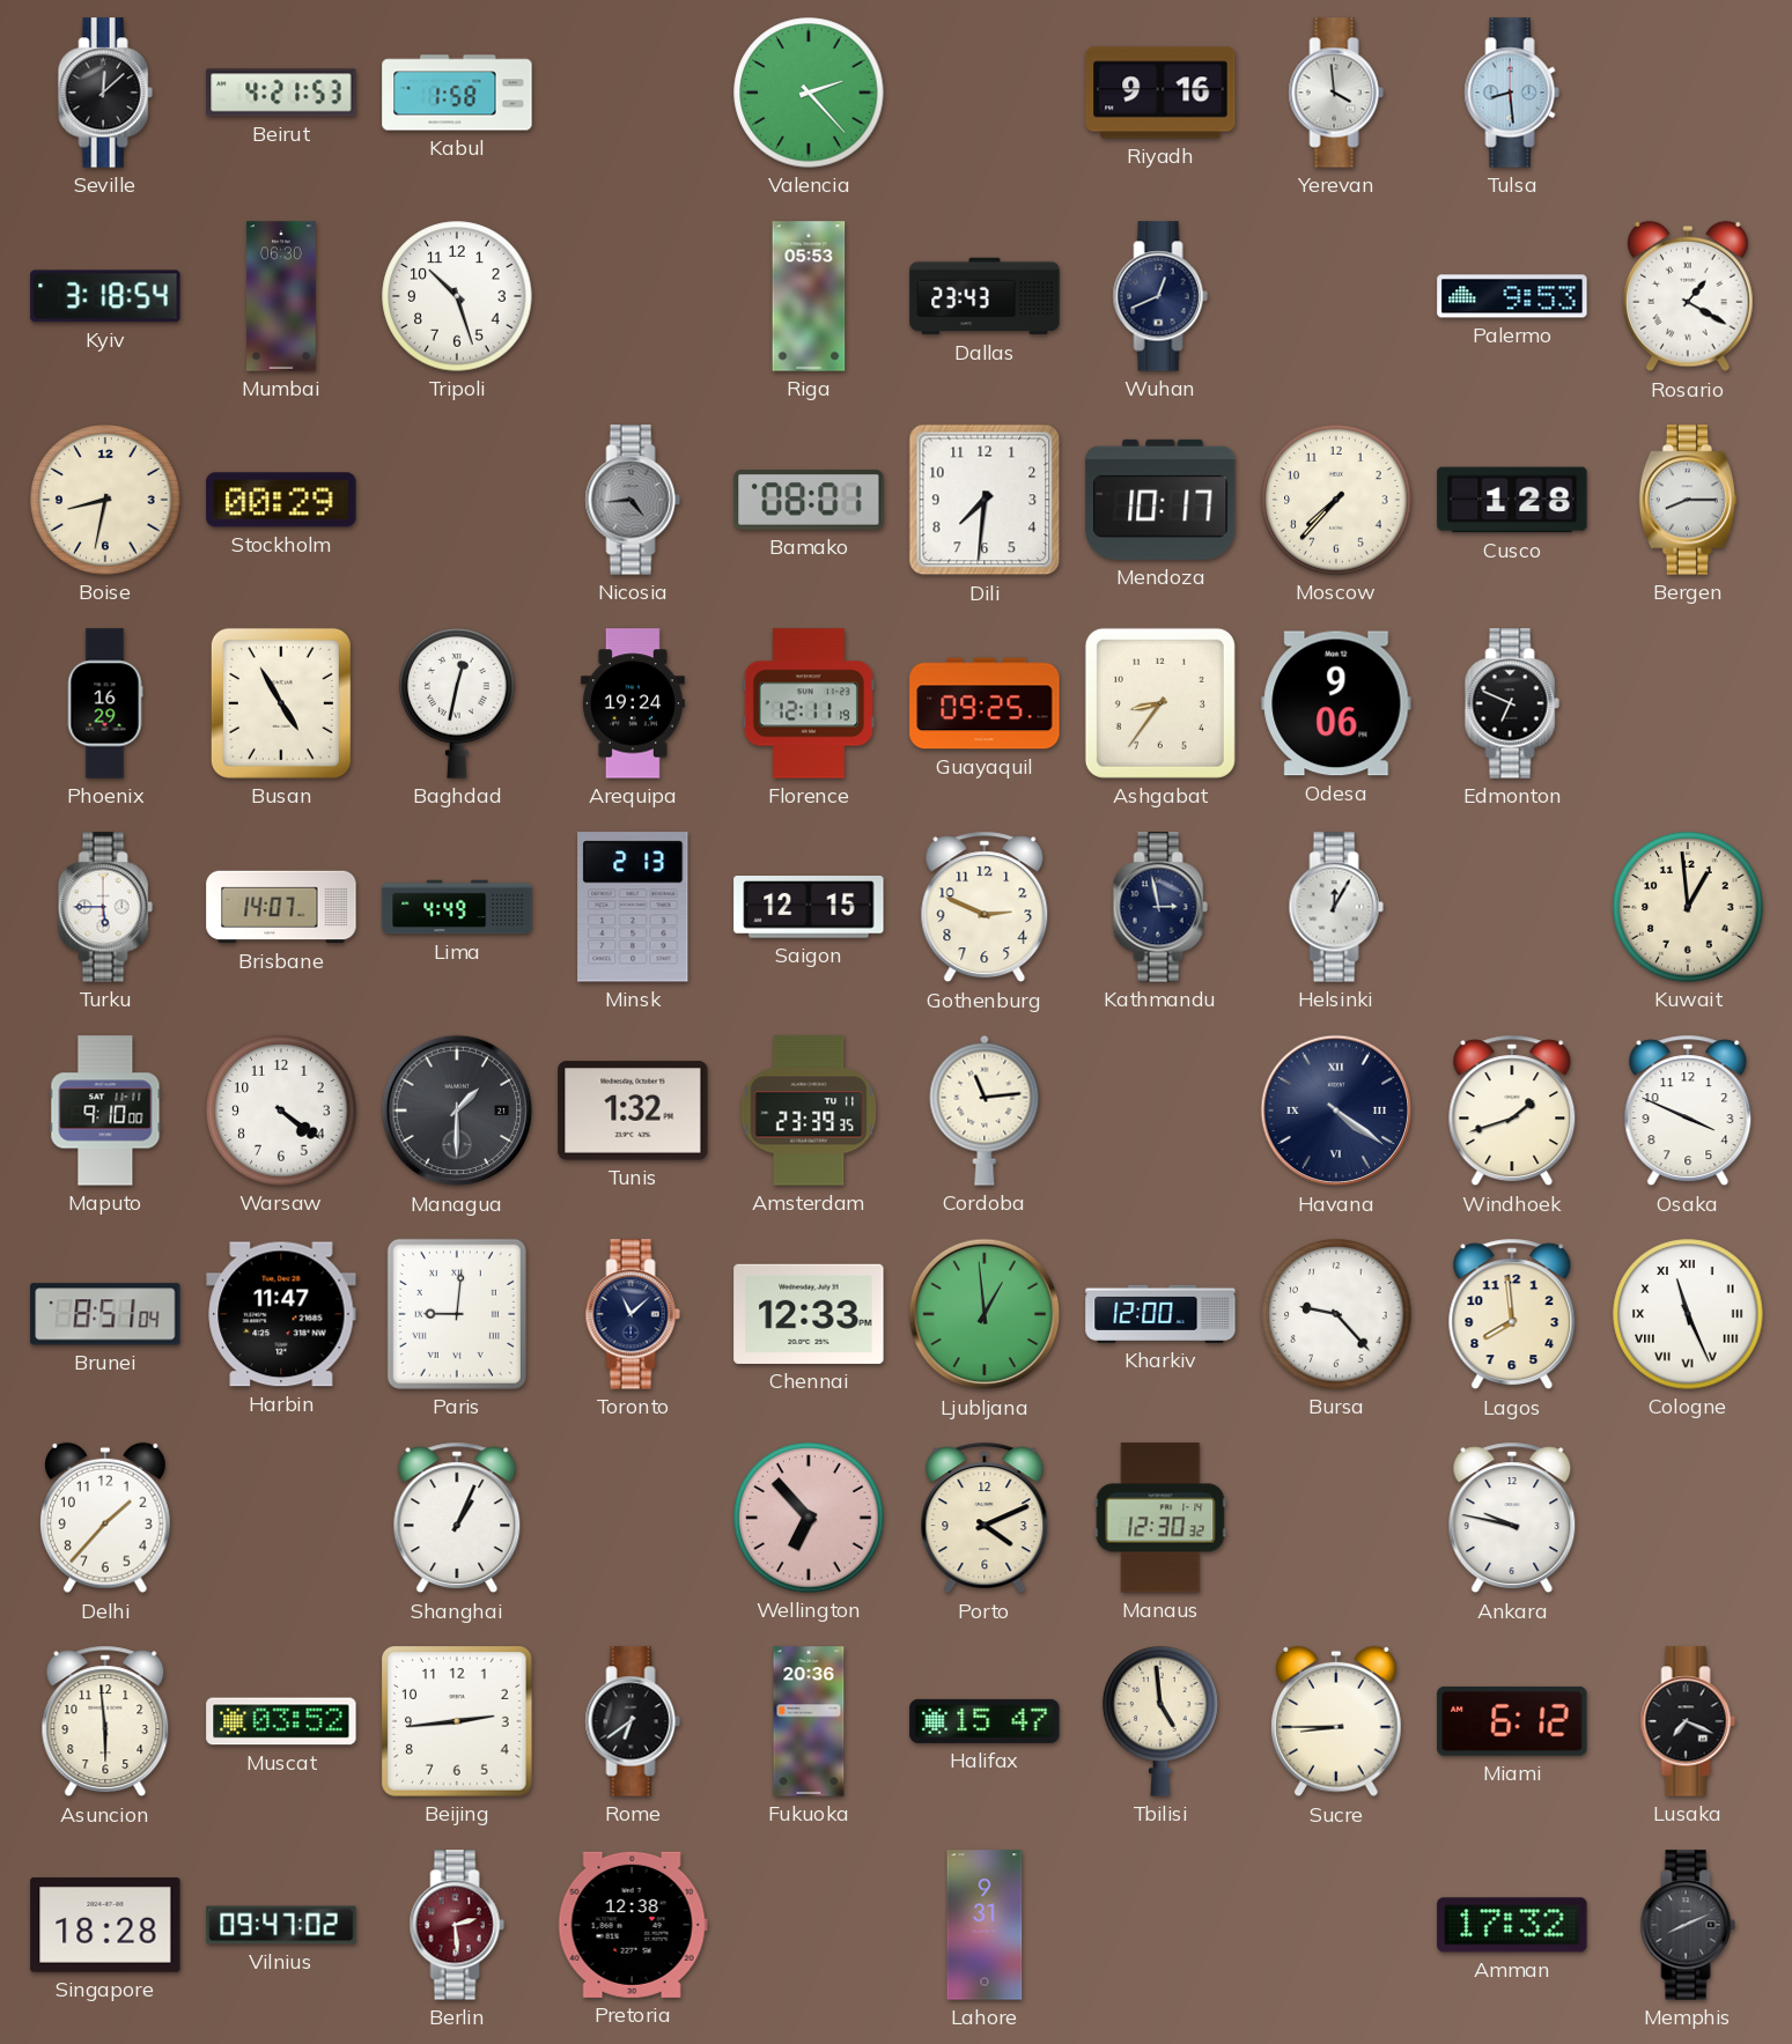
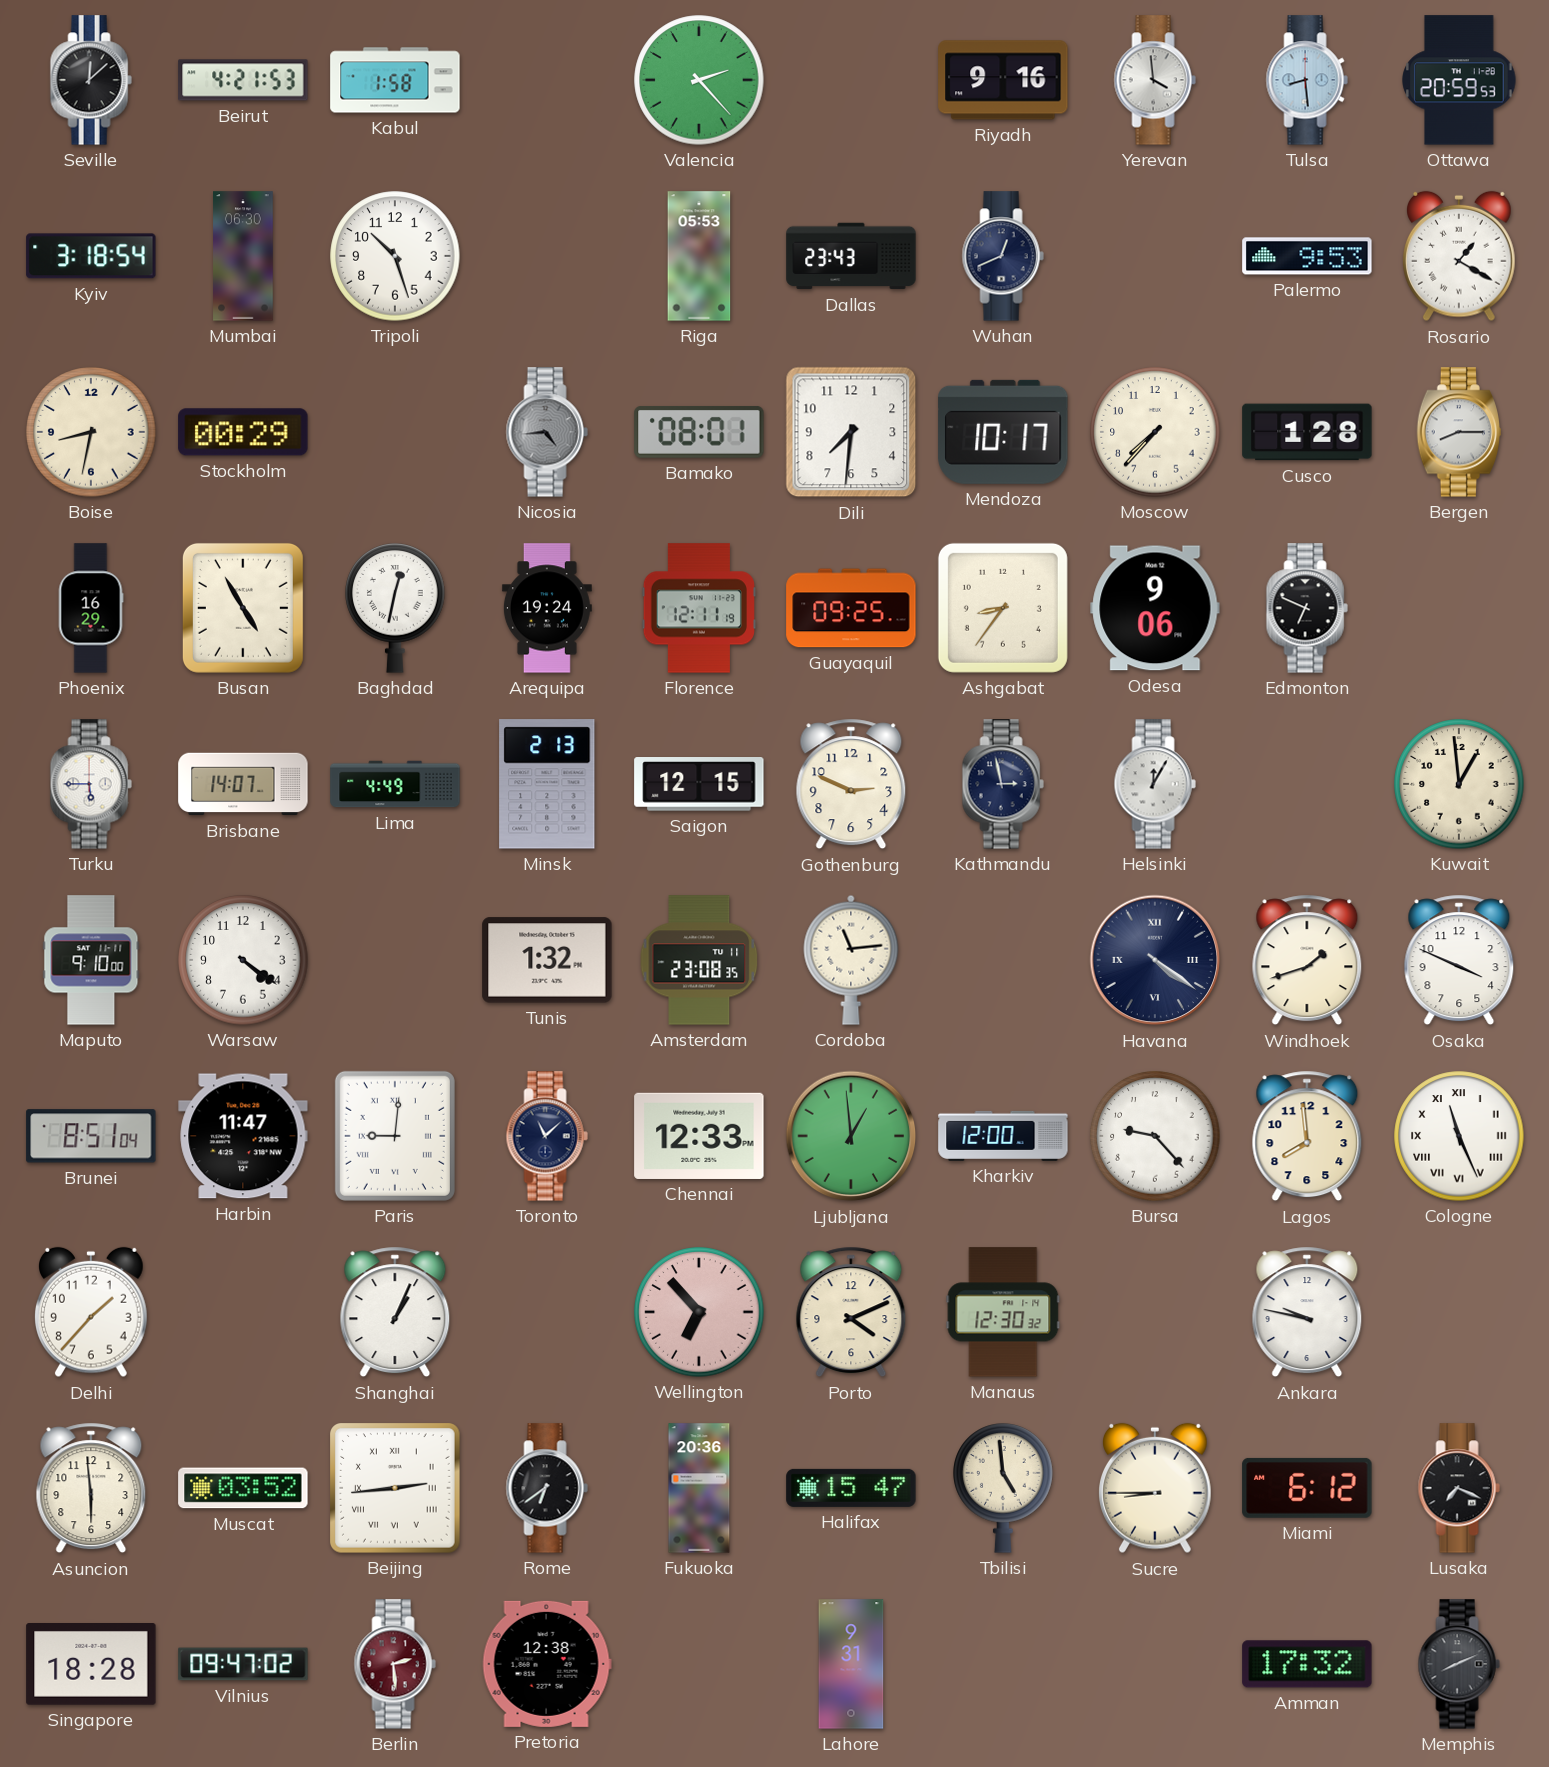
Ottawa: none -> 20:59
Managua: 1:30 -> none
Amsterdam: 23:39 -> 23:08
Beijing numerals: Arabic -> Roman
